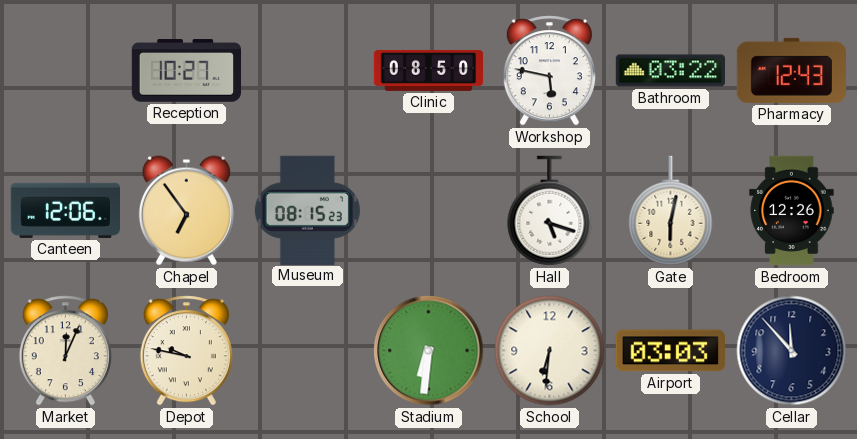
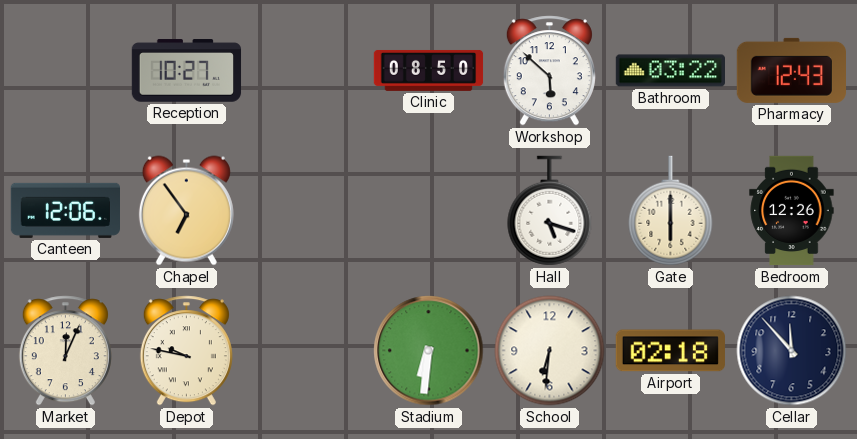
Workshop: 5:47 -> 5:52
Museum: 08:15 -> none
Gate: 6:02 -> 6:00
Airport: 03:03 -> 02:18
